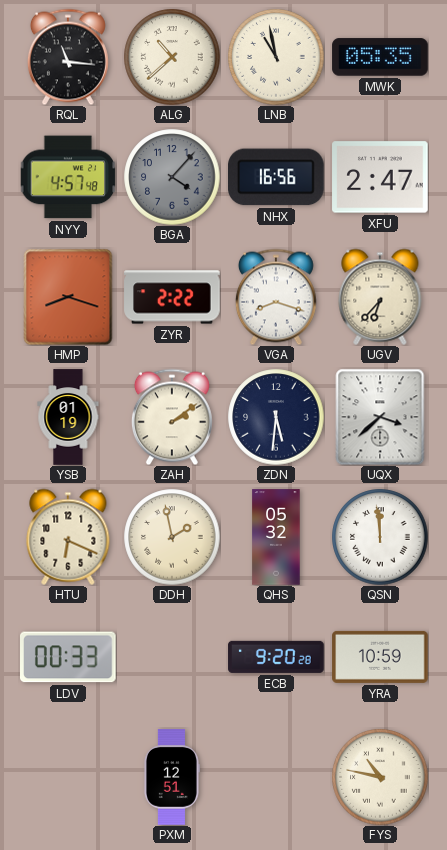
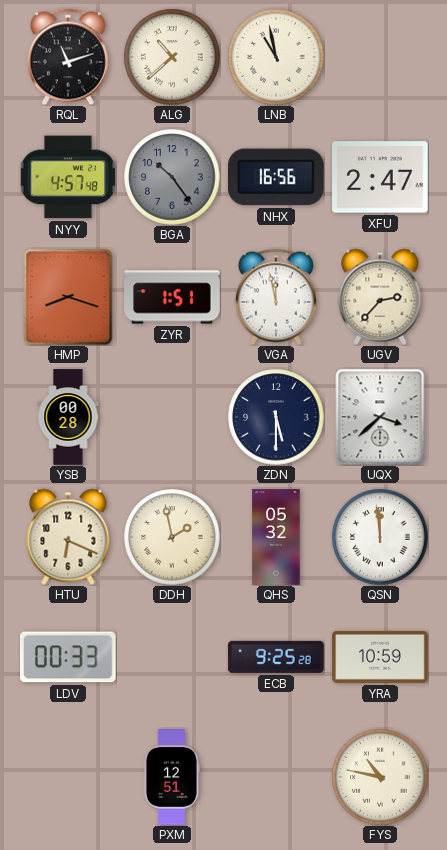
RQL: 11:16 -> 11:12
MWK: 05:35 -> none
BGA: 4:07 -> 10:24
ZYR: 2:22 -> 1:51
VGA: 8:18 -> 11:58
UGV: 6:37 -> 2:37
YSB: 01:19 -> 00:28
ZAH: 2:09 -> none
ZDN: 5:31 -> 5:30
ECB: 9:20 -> 9:25
